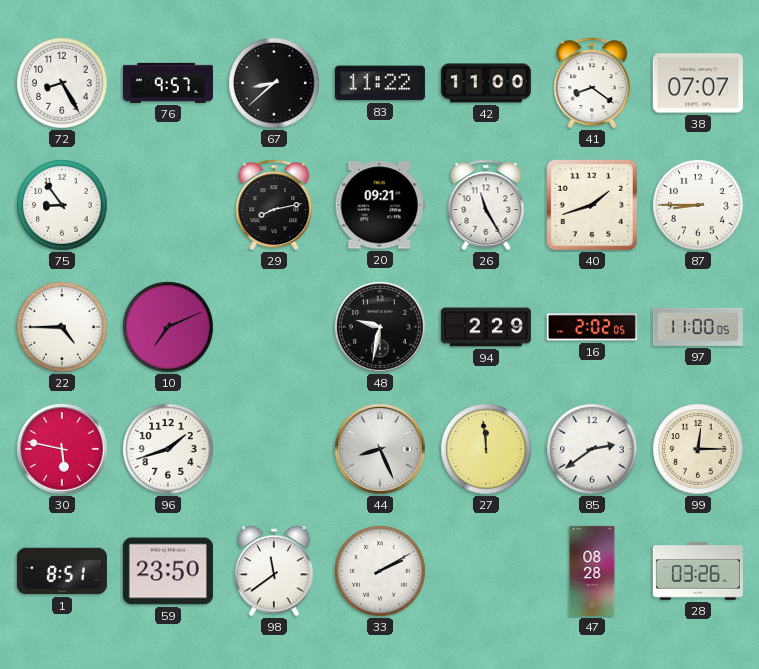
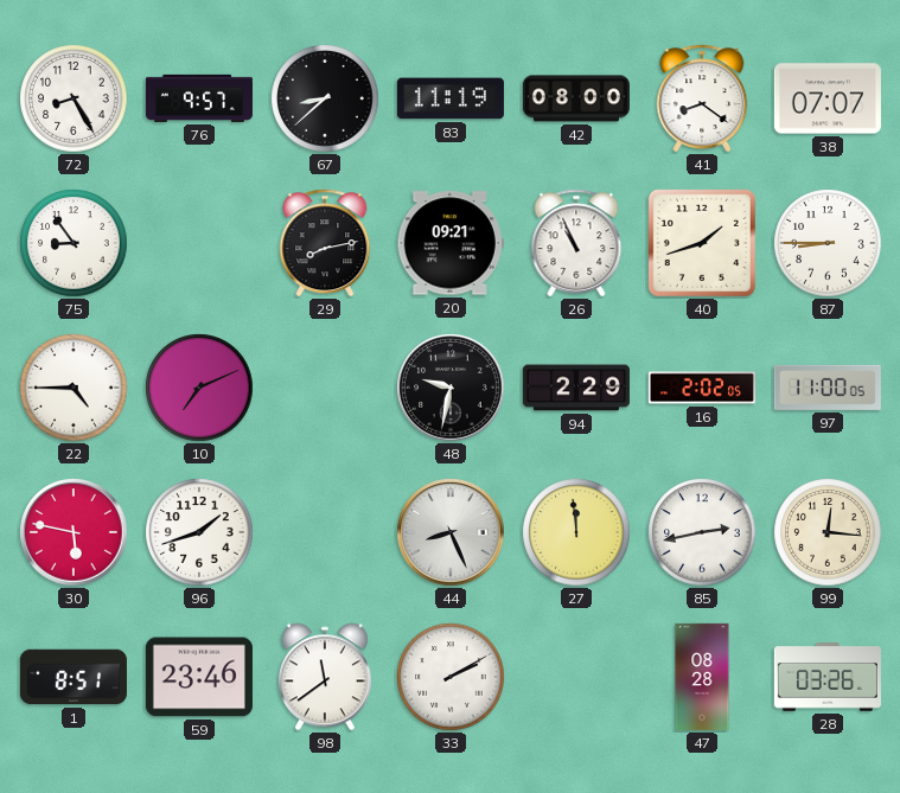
83: 11:22 -> 11:19
42: 11:00 -> 08:00
26: 11:25 -> 10:56
85: 2:39 -> 2:43
99: 12:15 -> 12:16
59: 23:50 -> 23:46
